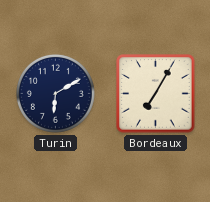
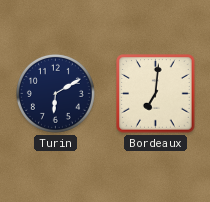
Bordeaux: 7:05 -> 7:01
